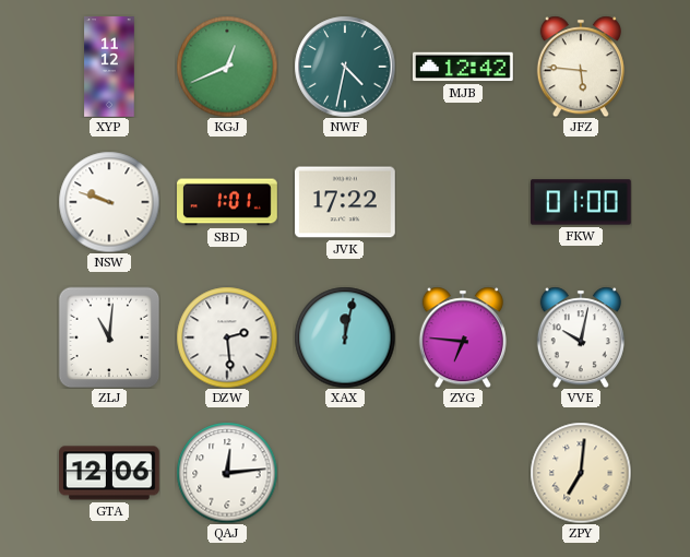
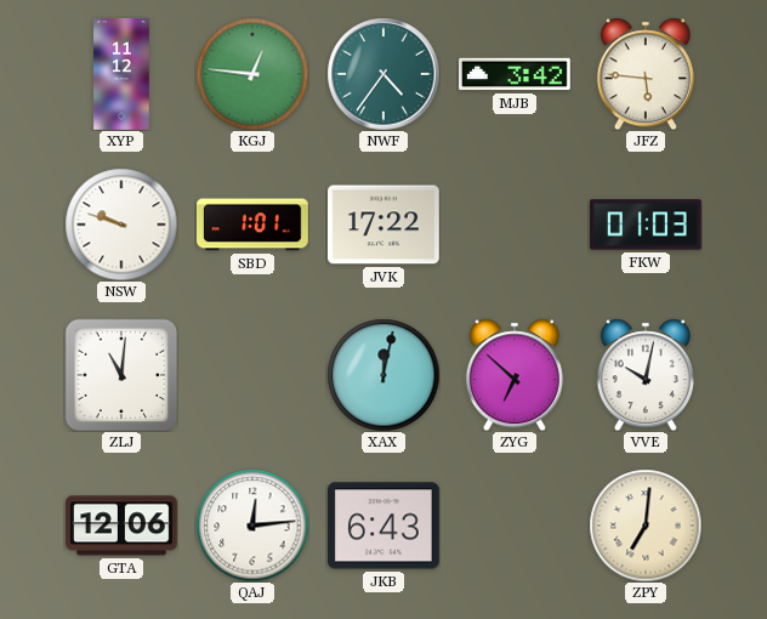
KGJ: 12:41 -> 12:46
NWF: 4:32 -> 4:36
MJB: 12:42 -> 3:42
FKW: 01:00 -> 01:03
DZW: 2:29 -> none
ZYG: 6:46 -> 6:52
JKB: none -> 6:43
